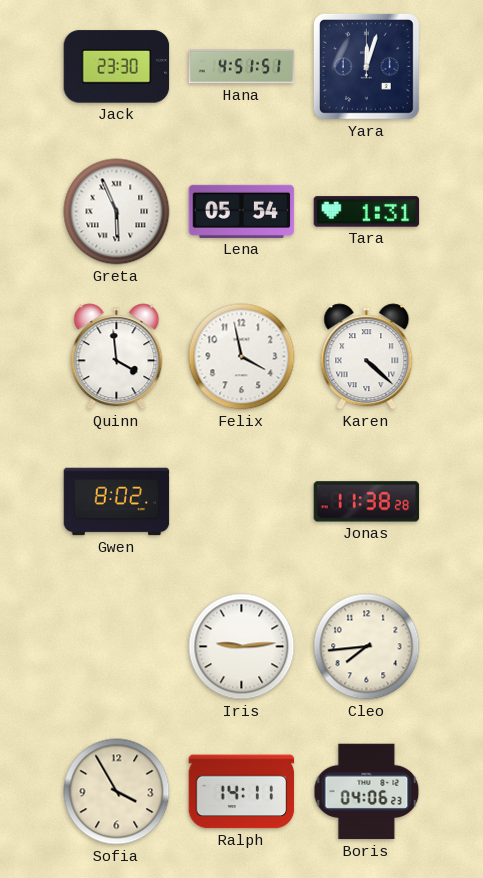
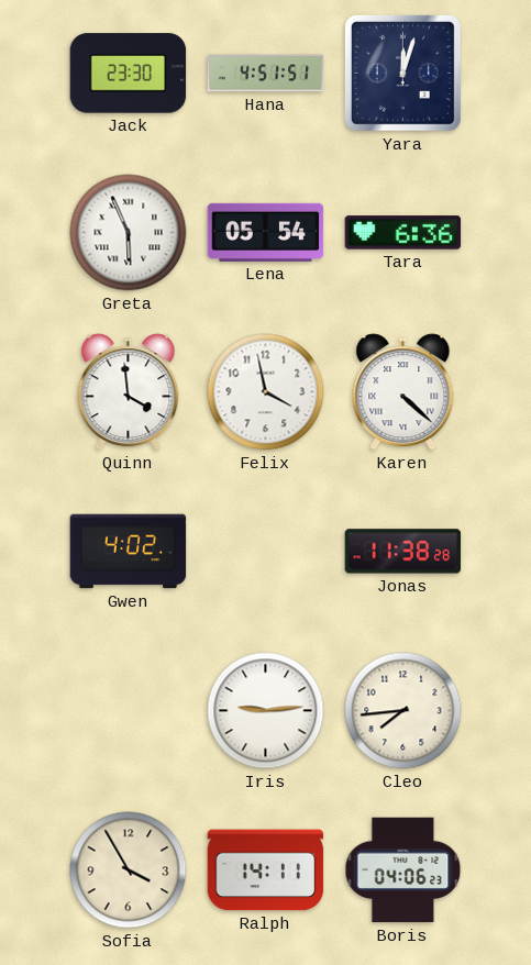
Tara: 1:31 -> 6:36
Gwen: 8:02 -> 4:02
